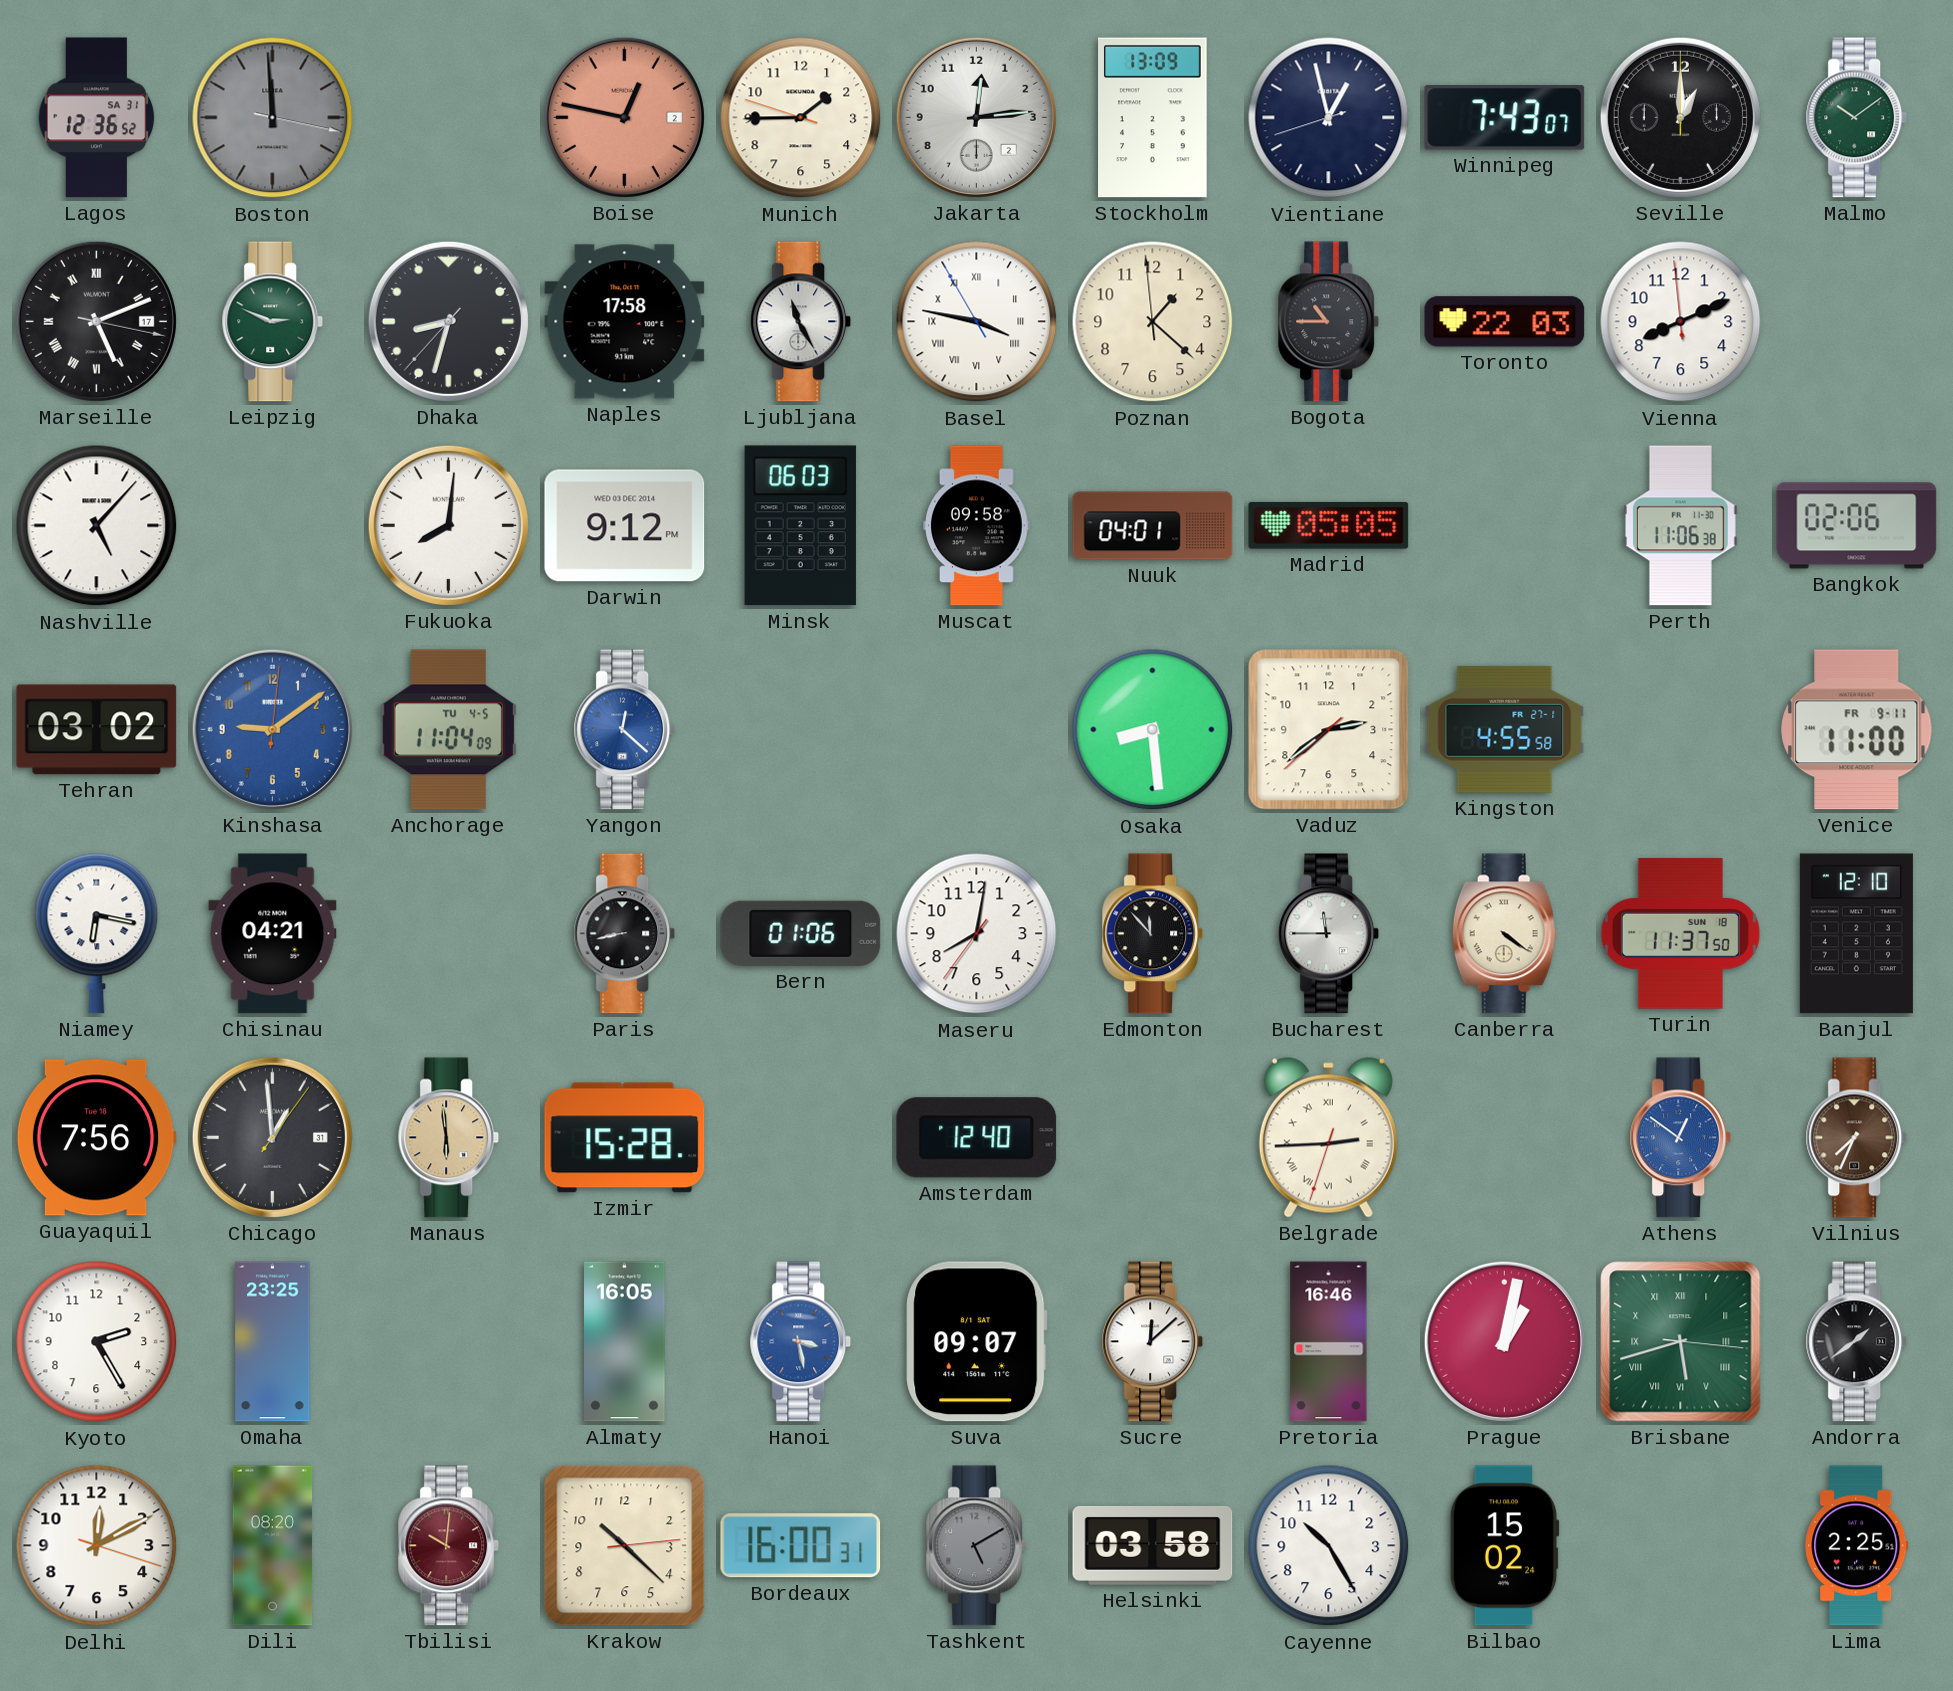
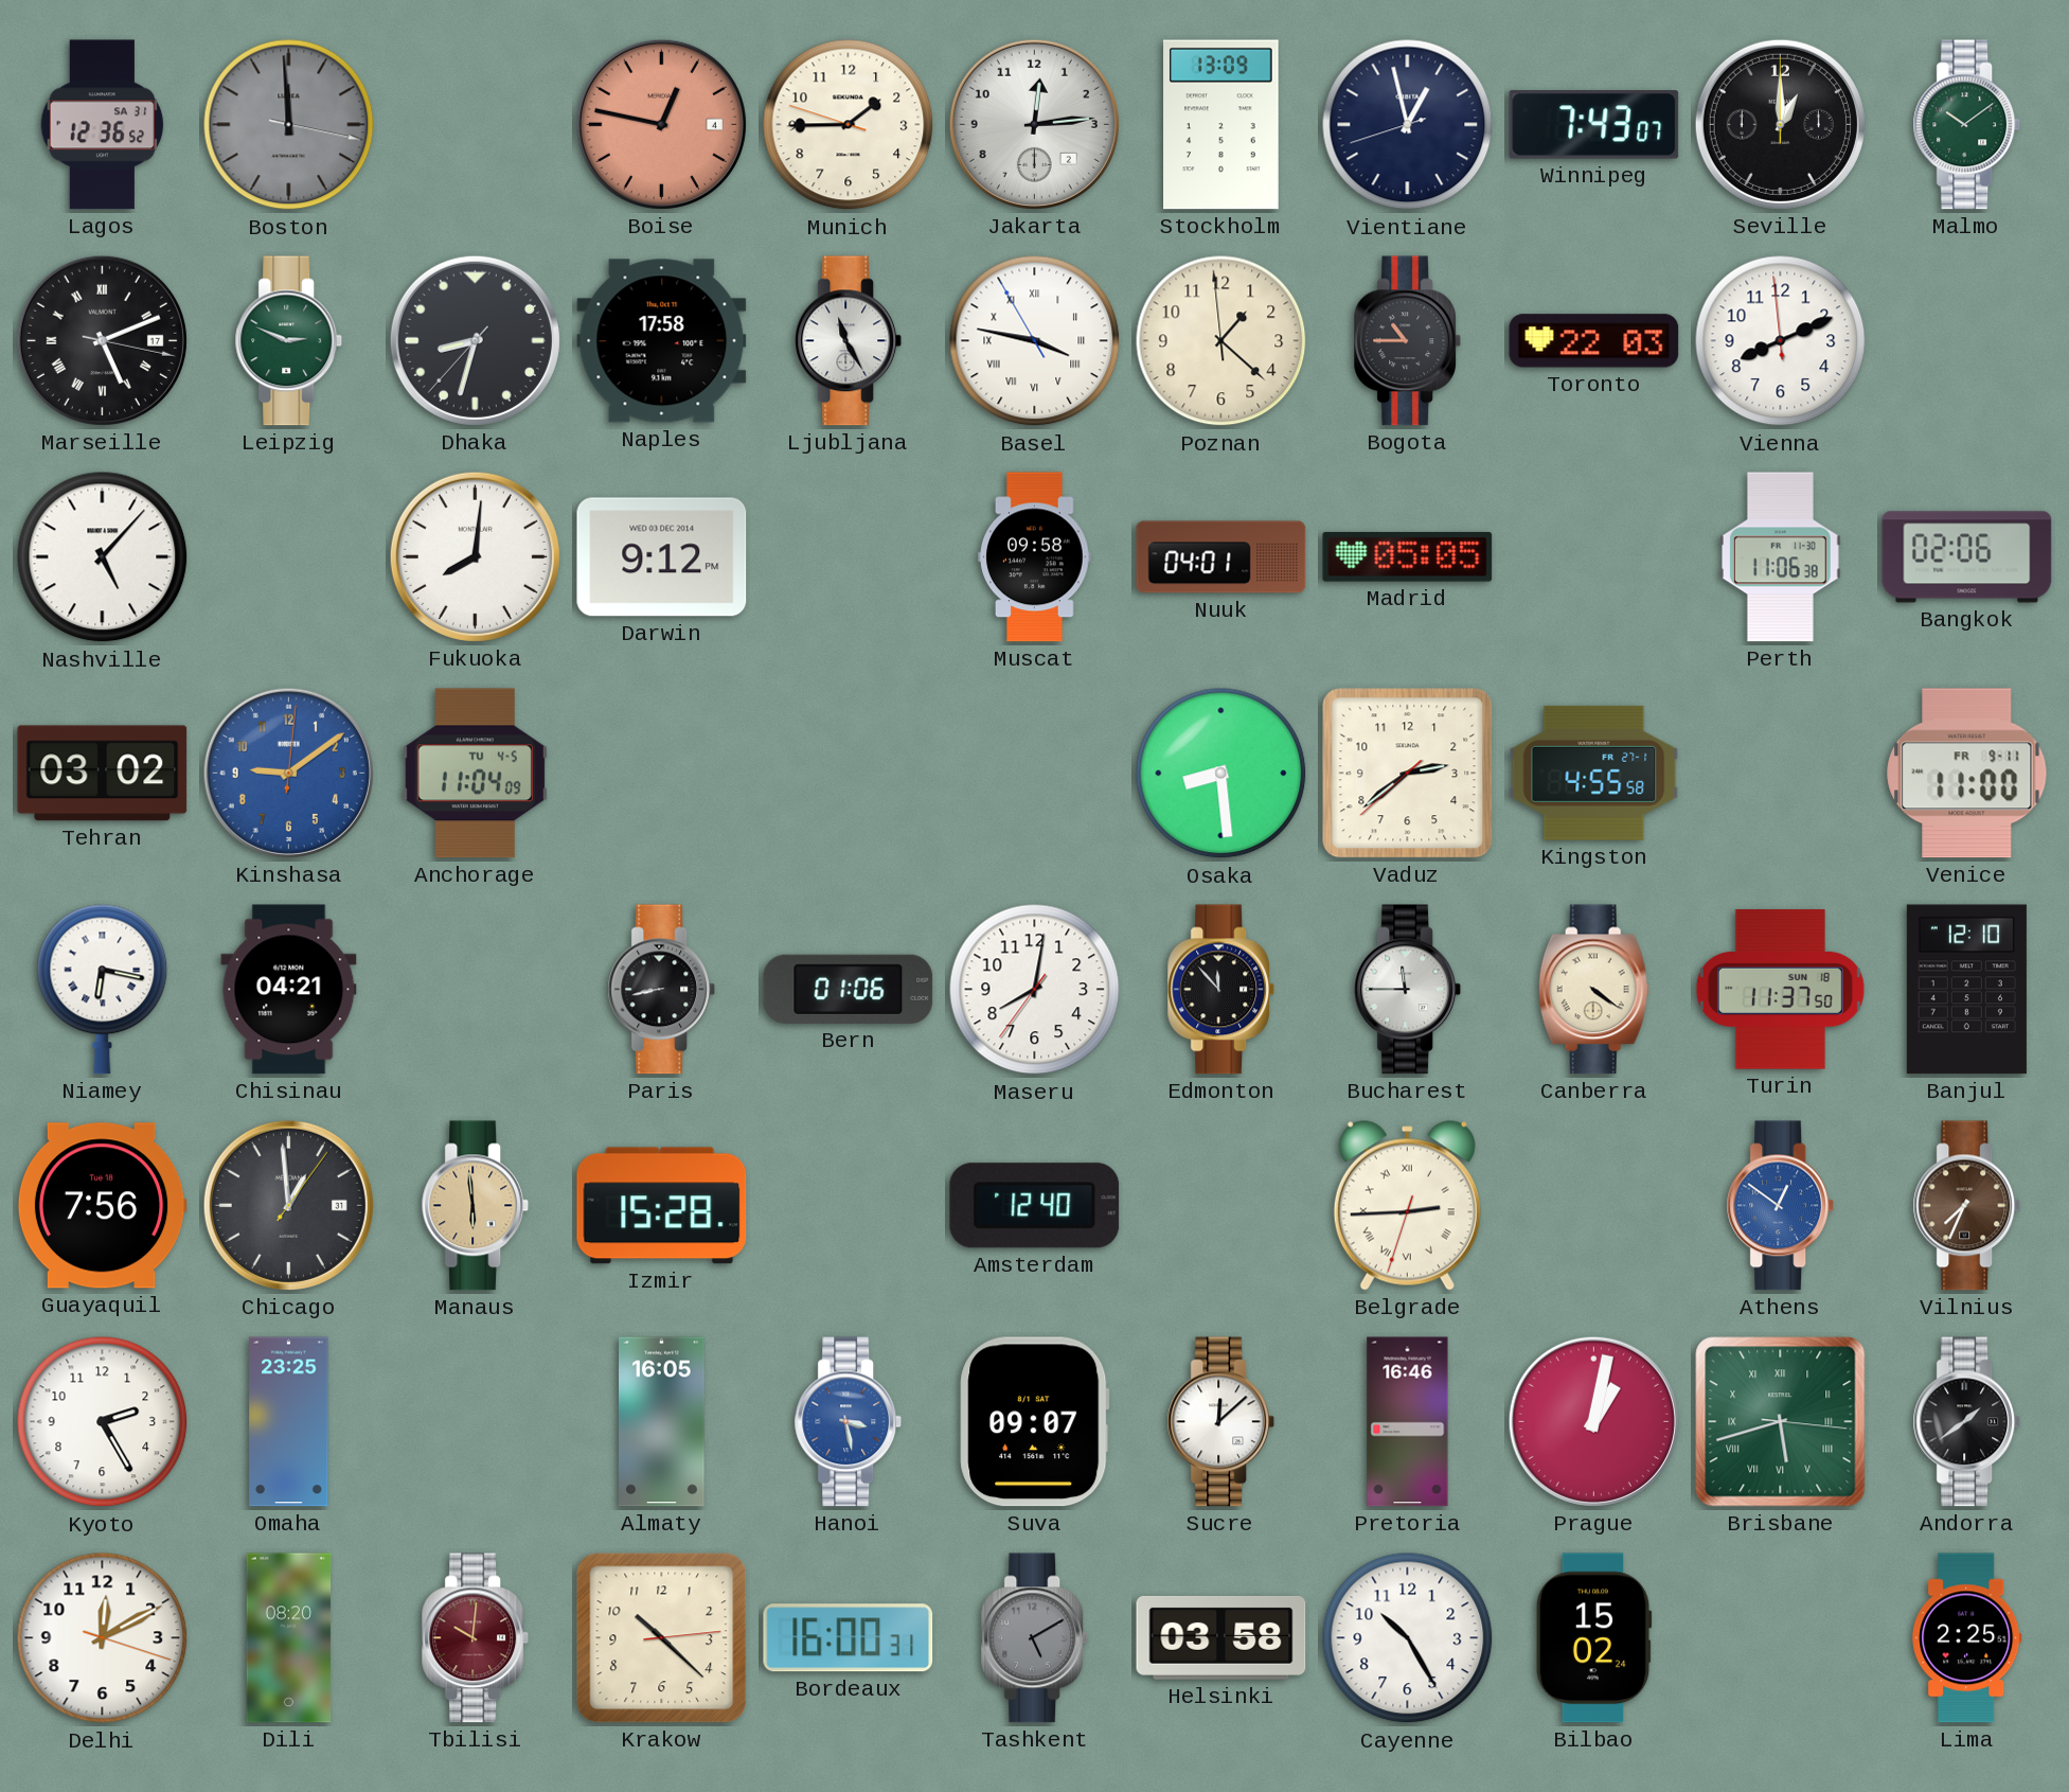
Boise date: 2 -> 4
Minsk: 06:03 -> none
Yangon: 12:22 -> none
